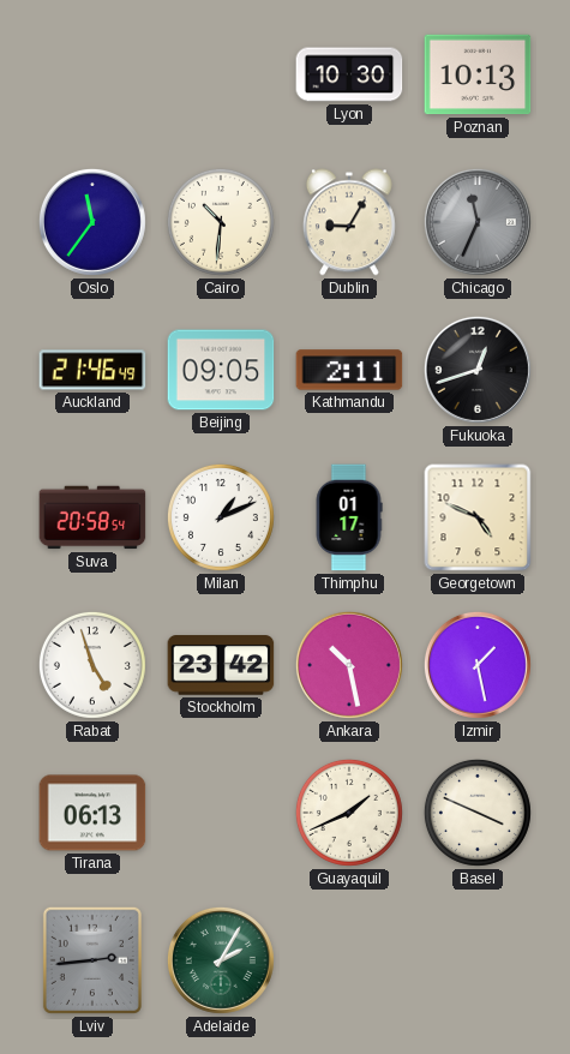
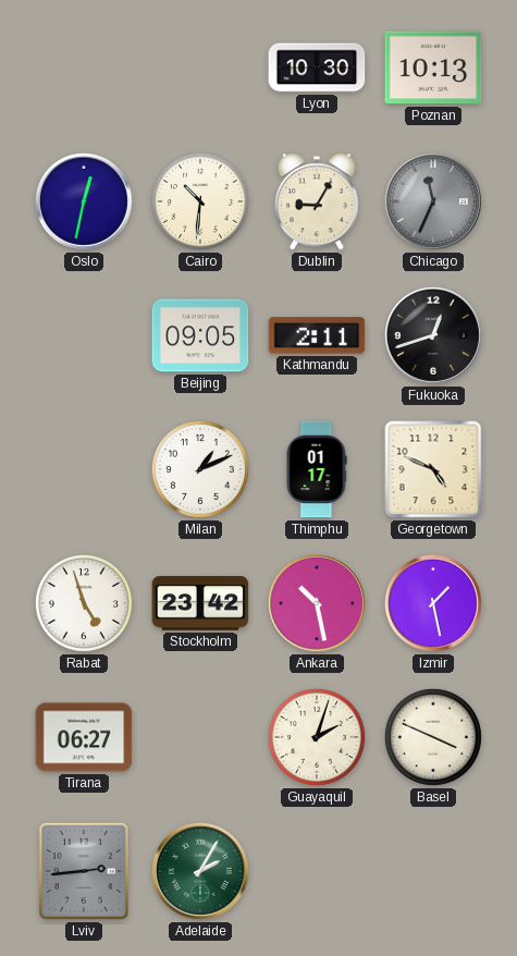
Oslo: 11:36 -> 12:32
Auckland: 21:46 -> none
Suva: 20:58 -> none
Tirana: 06:13 -> 06:27
Guayaquil: 1:41 -> 2:03
